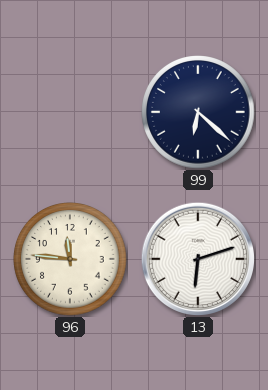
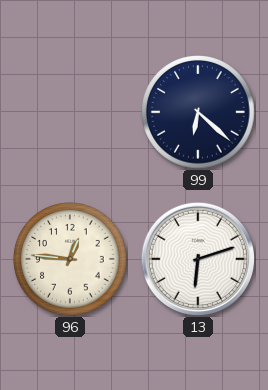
96: 11:46 -> 12:46
